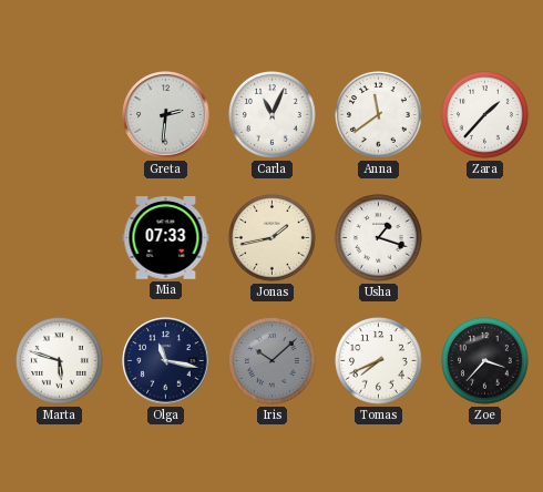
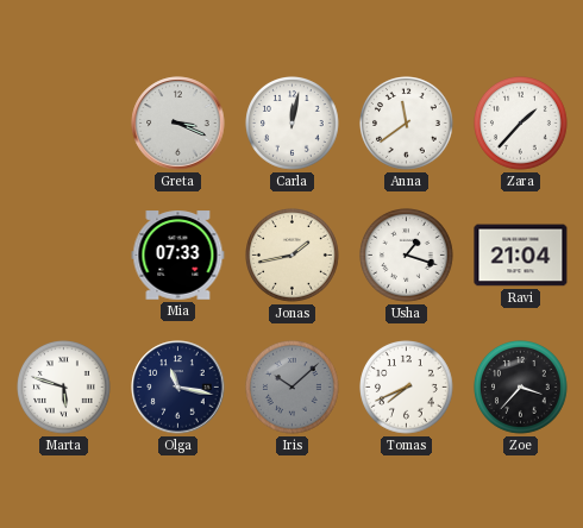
Greta: 2:31 -> 3:19
Carla: 11:04 -> 12:02
Ravi: none -> 21:04
